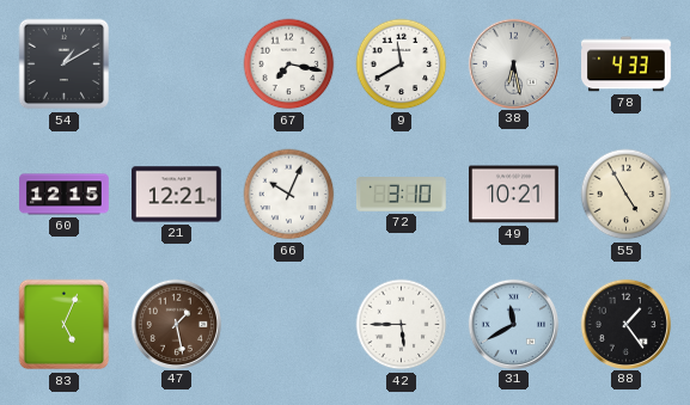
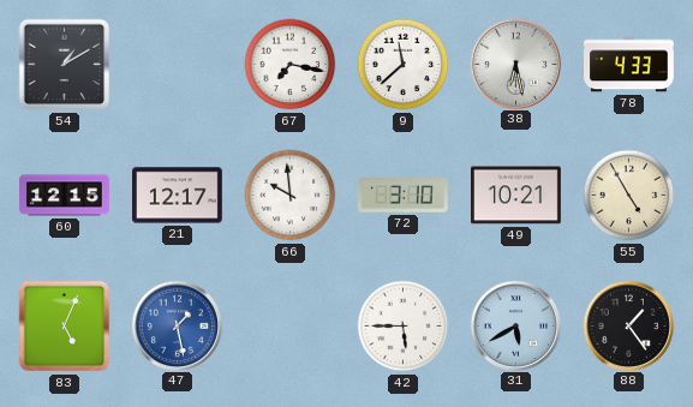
9: 11:40 -> 11:38
21: 12:21 -> 12:17
66: 10:04 -> 9:59
47 dial: brown -> blue
31: 11:40 -> 5:40
